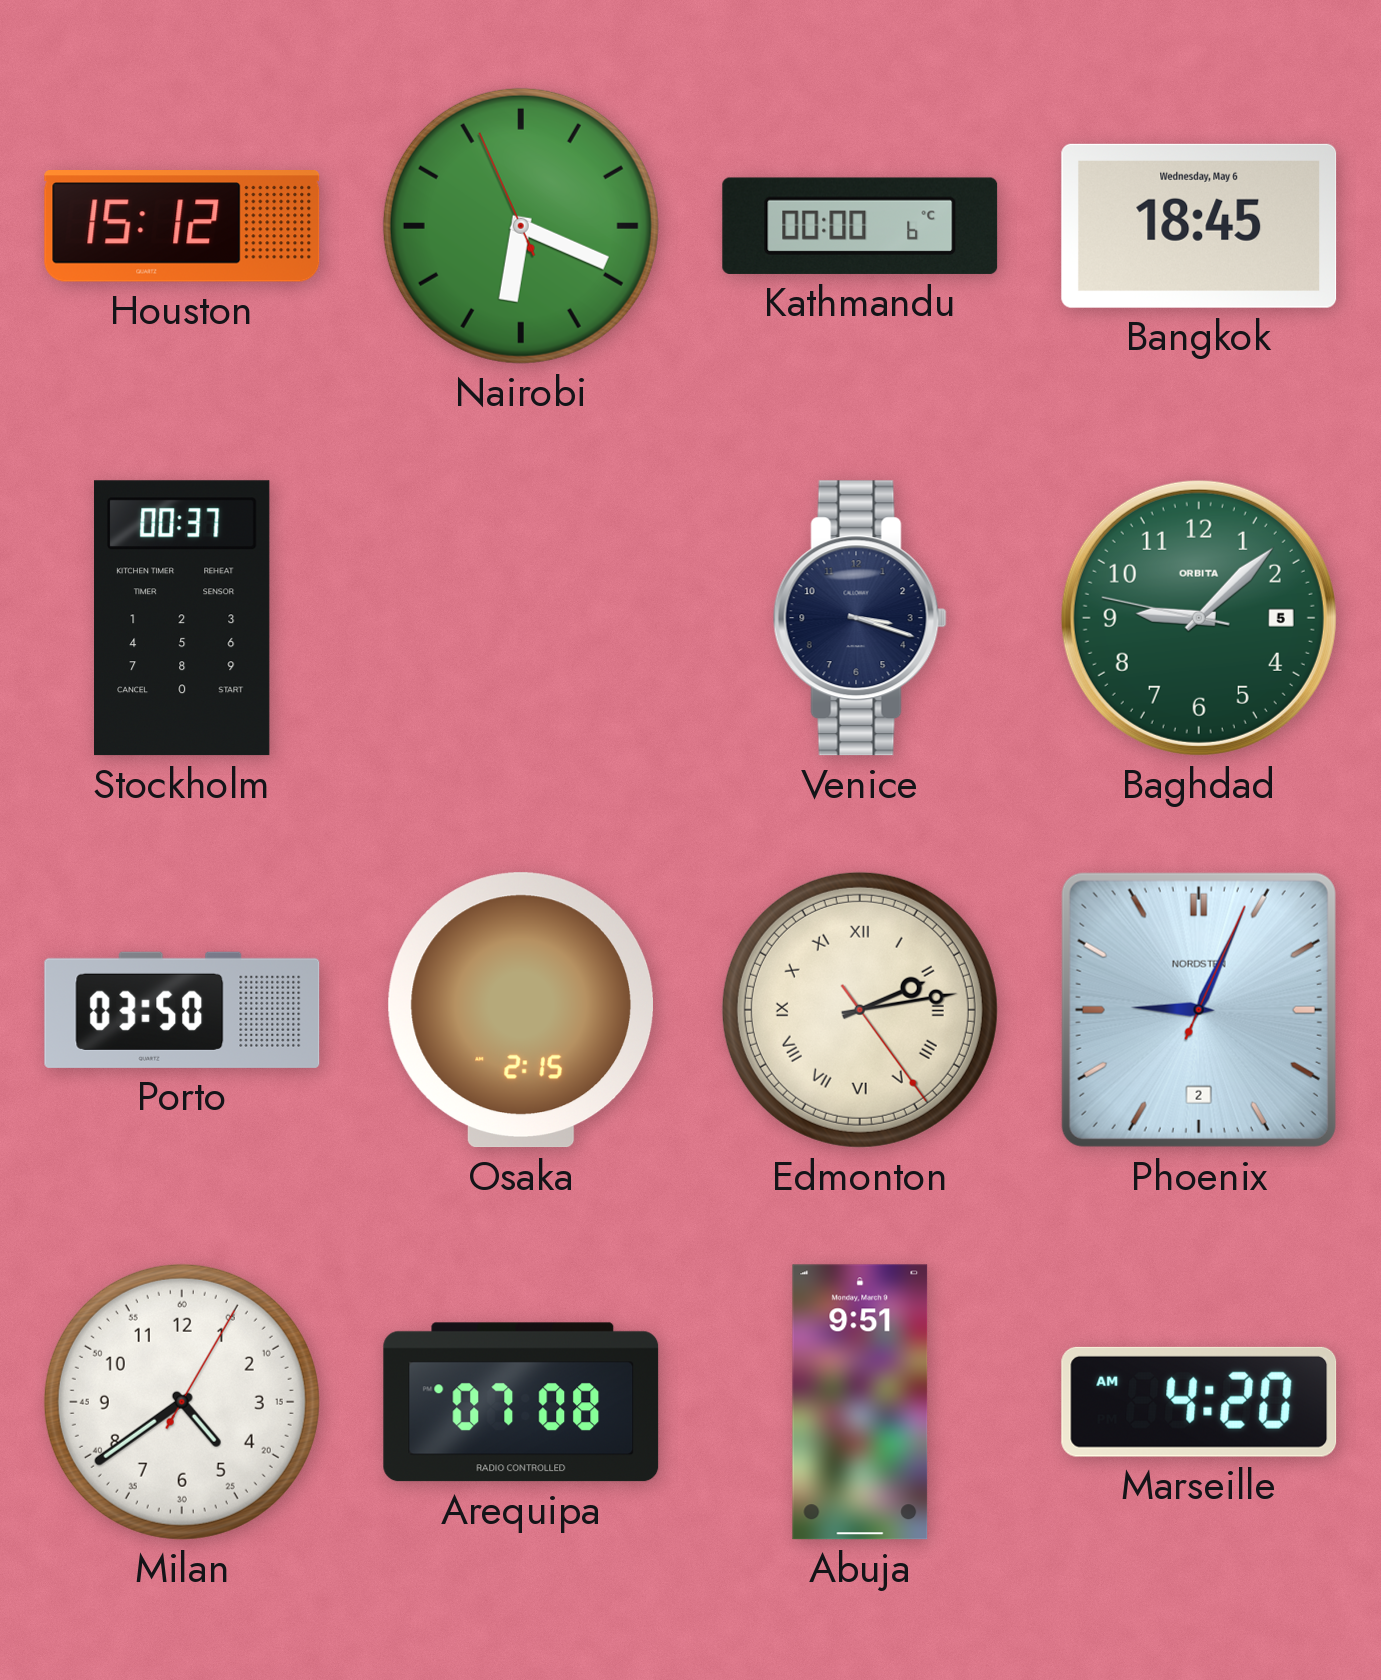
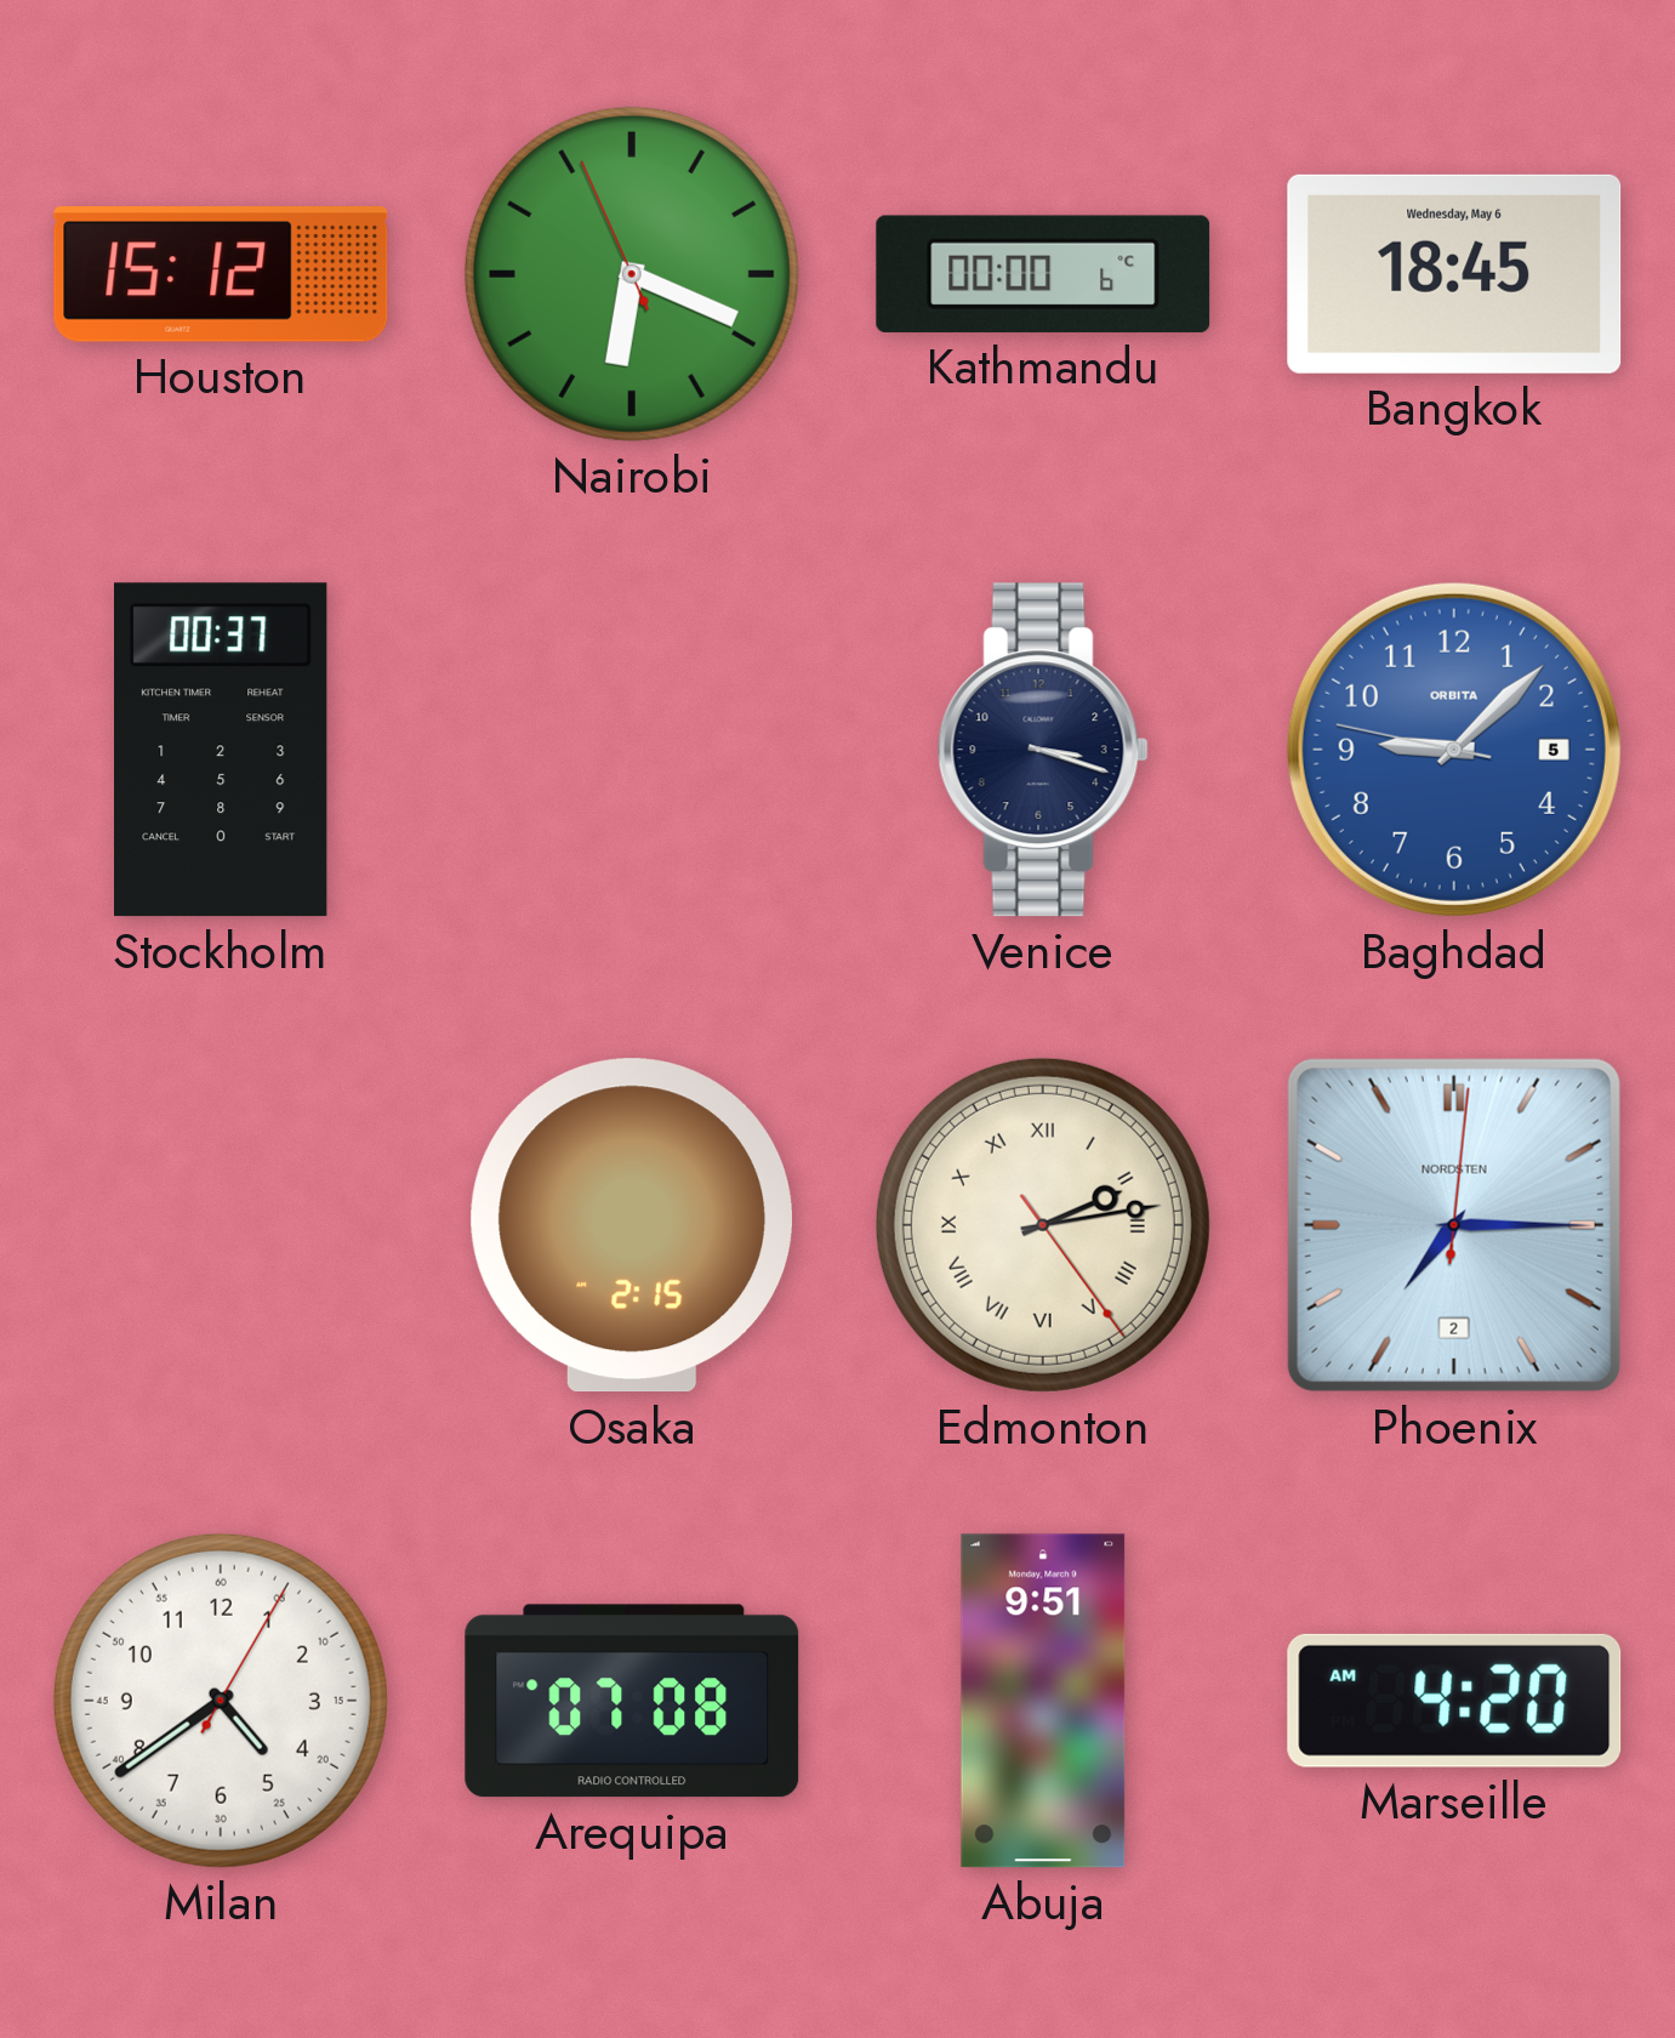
Baghdad dial: green -> blue
Porto: 03:50 -> none
Phoenix: 9:04 -> 7:15
